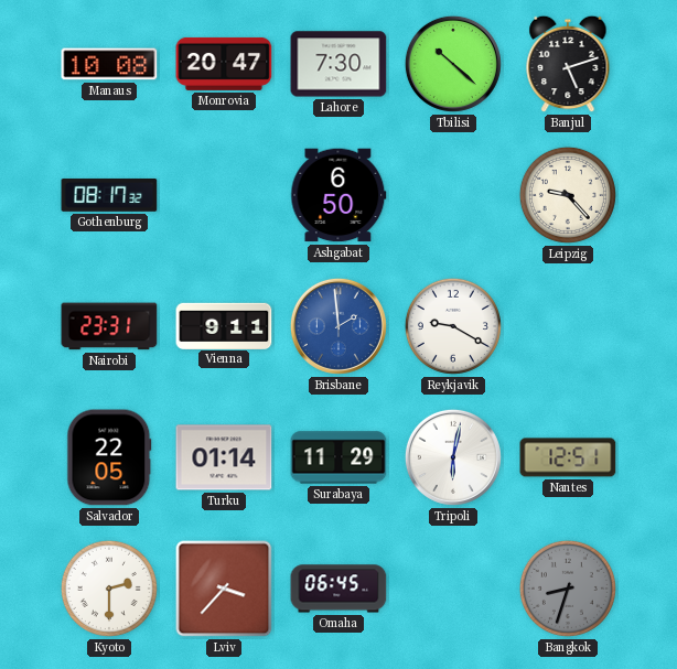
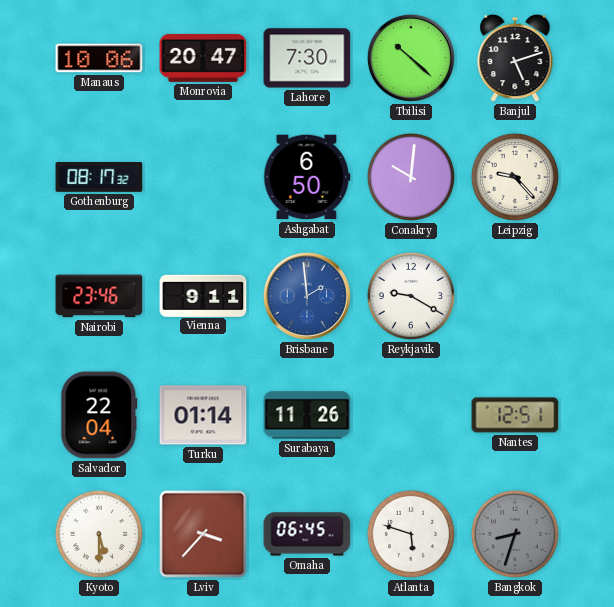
Manaus: 10:08 -> 10:06
Conakry: none -> 10:01
Nairobi: 23:31 -> 23:46
Salvador: 22:05 -> 22:04
Surabaya: 11:29 -> 11:26
Tripoli: 6:02 -> none
Kyoto: 2:30 -> 5:30
Atlanta: none -> 5:48
